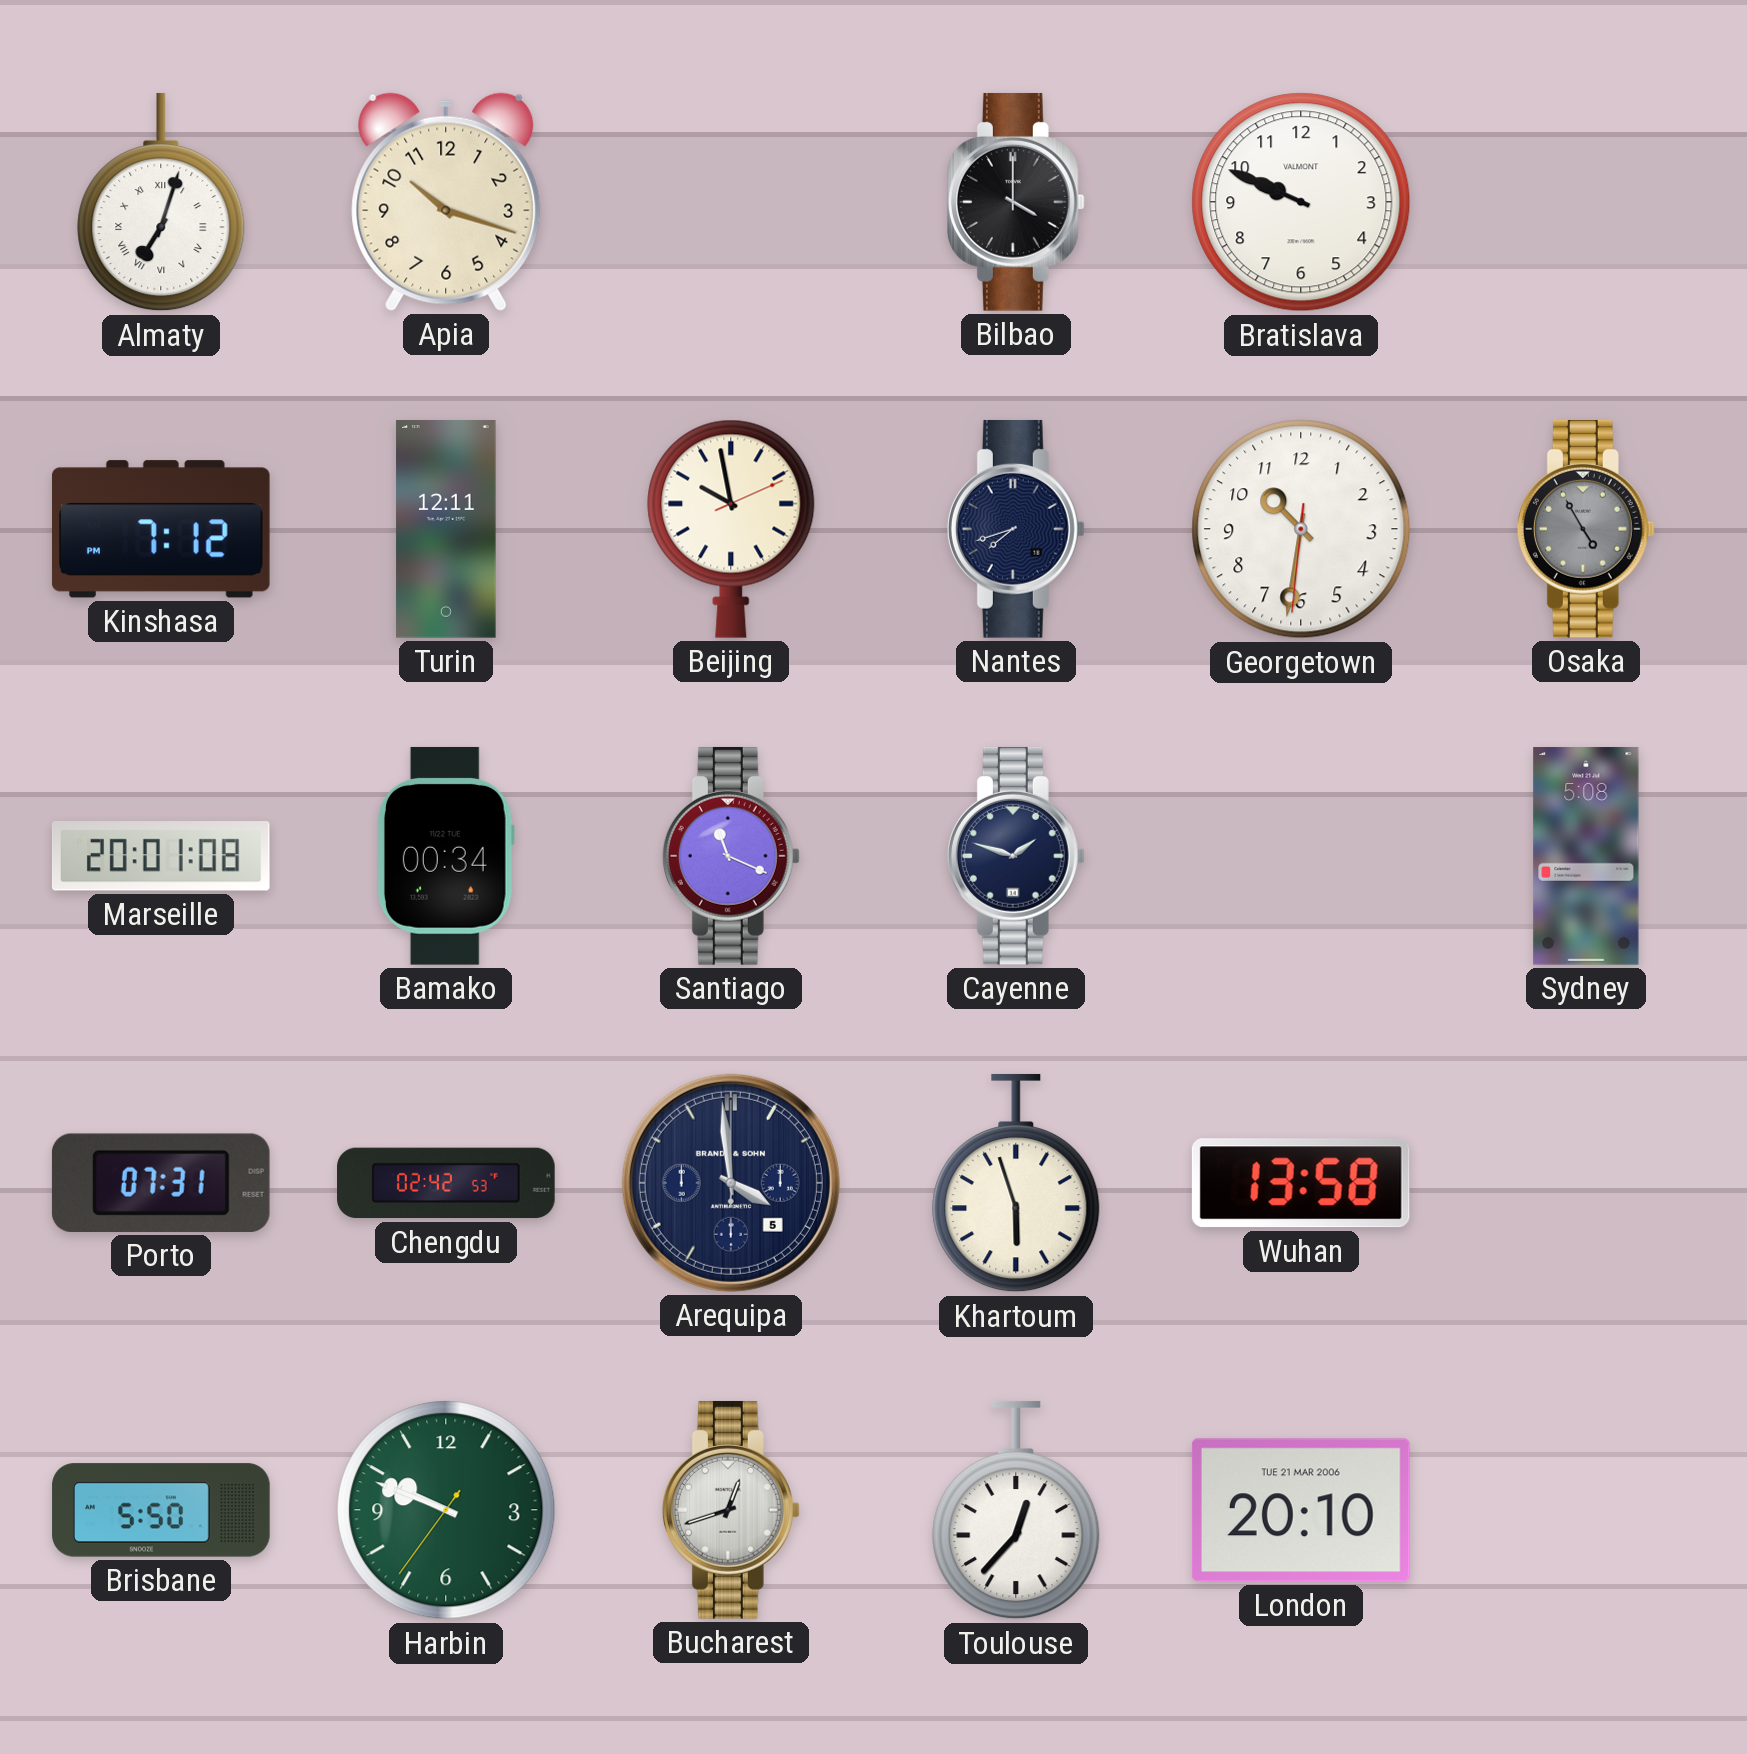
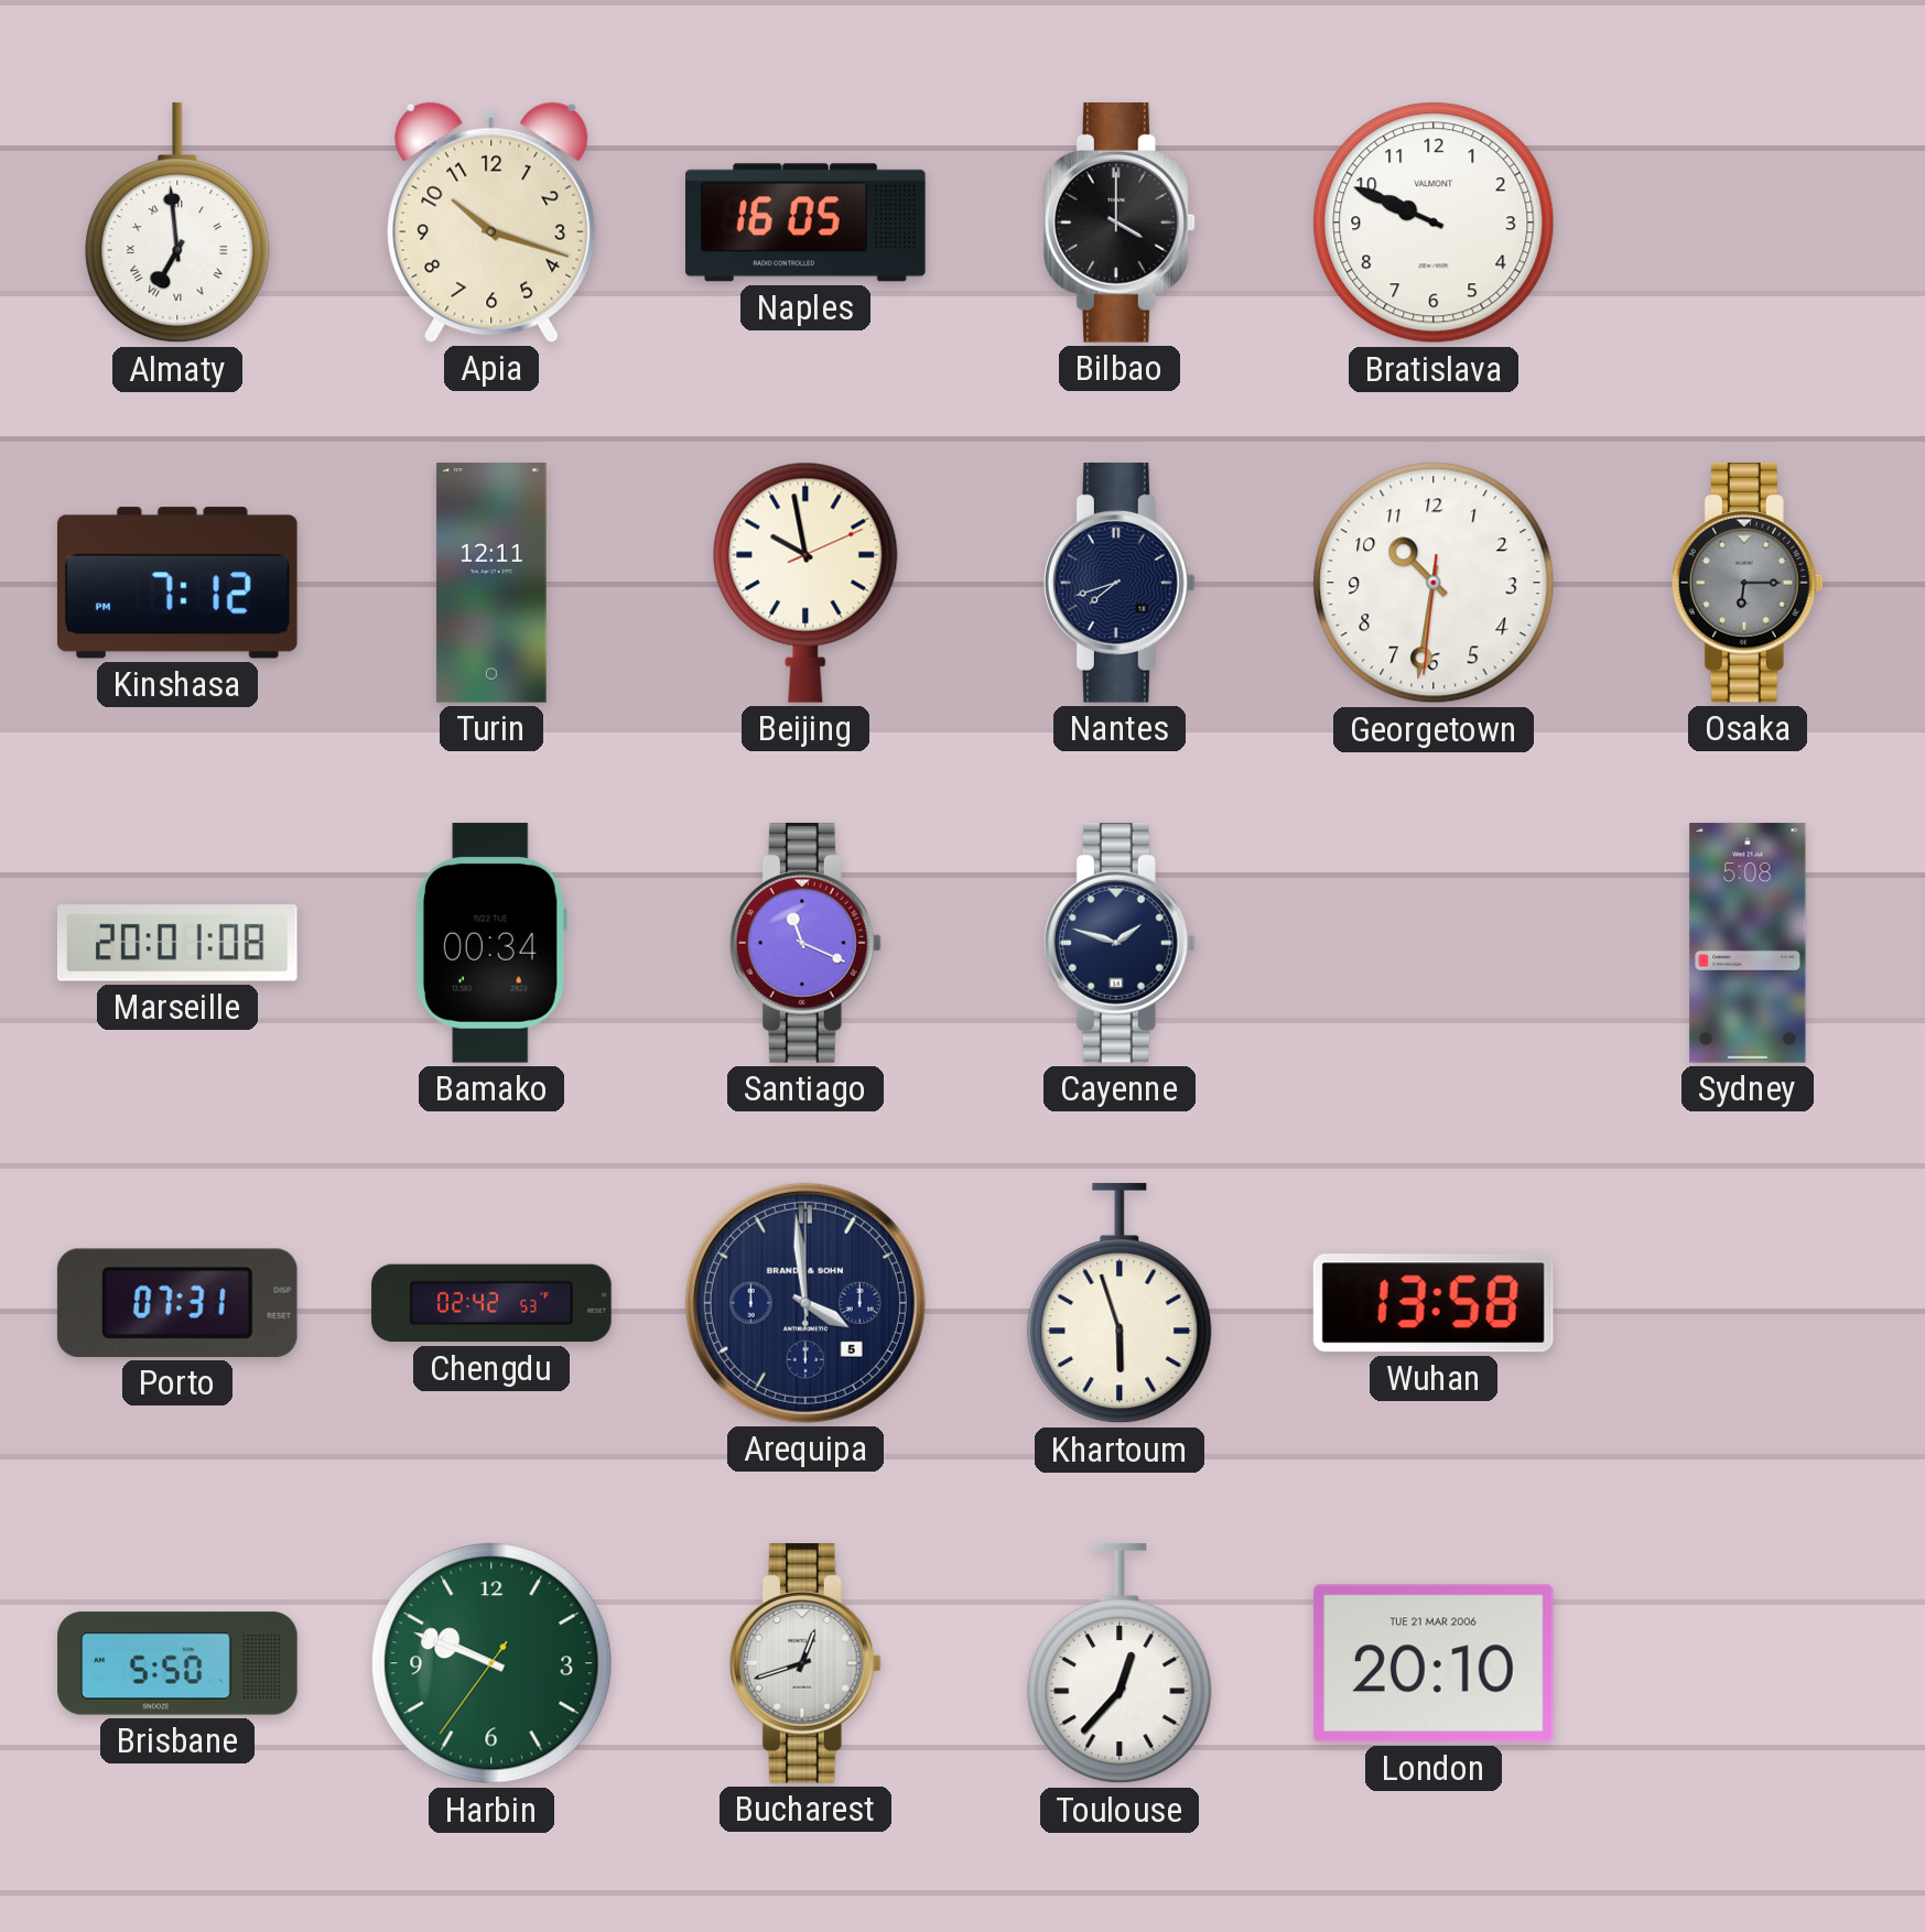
Almaty: 7:03 -> 6:59
Naples: none -> 16:05
Osaka: 4:55 -> 6:15
